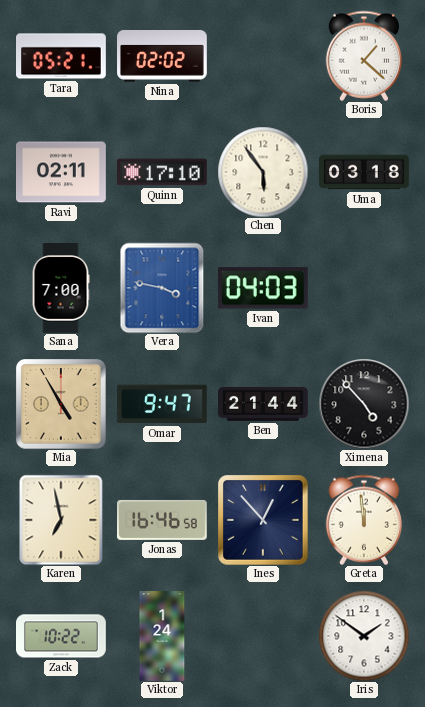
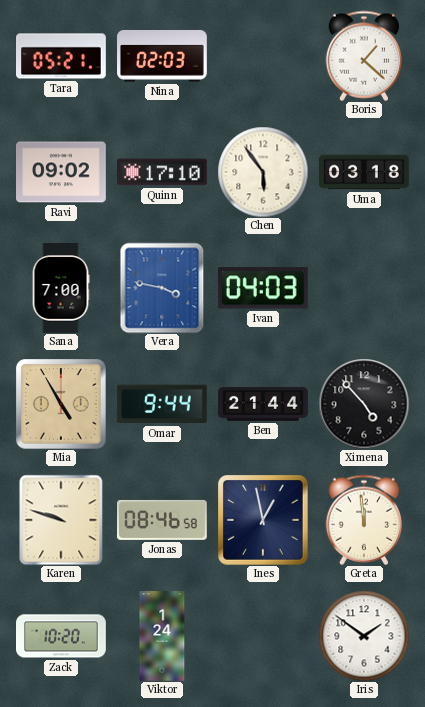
Nina: 02:02 -> 02:03
Ravi: 02:11 -> 09:02
Omar: 9:47 -> 9:44
Karen: 6:58 -> 9:48
Jonas: 16:46 -> 08:46
Ines: 12:53 -> 12:58
Zack: 10:22 -> 10:20
